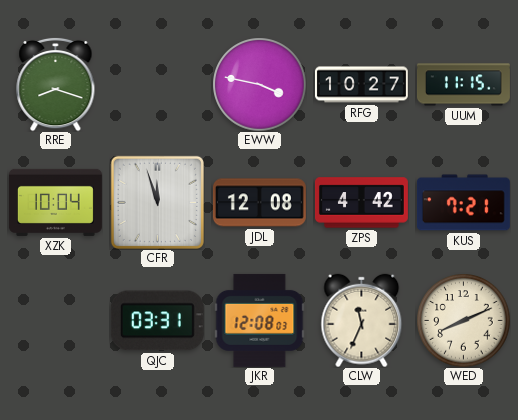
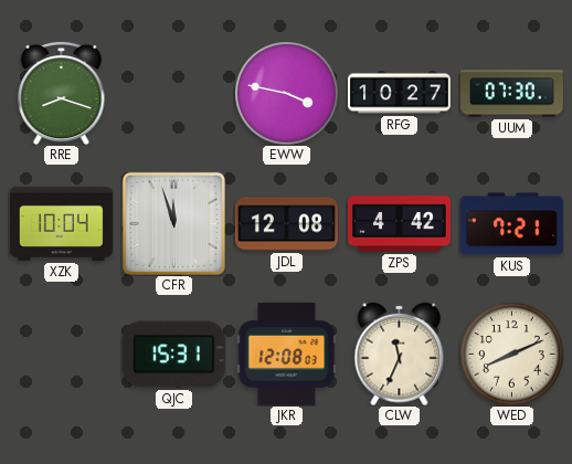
UUM: 11:15 -> 07:30
QJC: 03:31 -> 15:31
